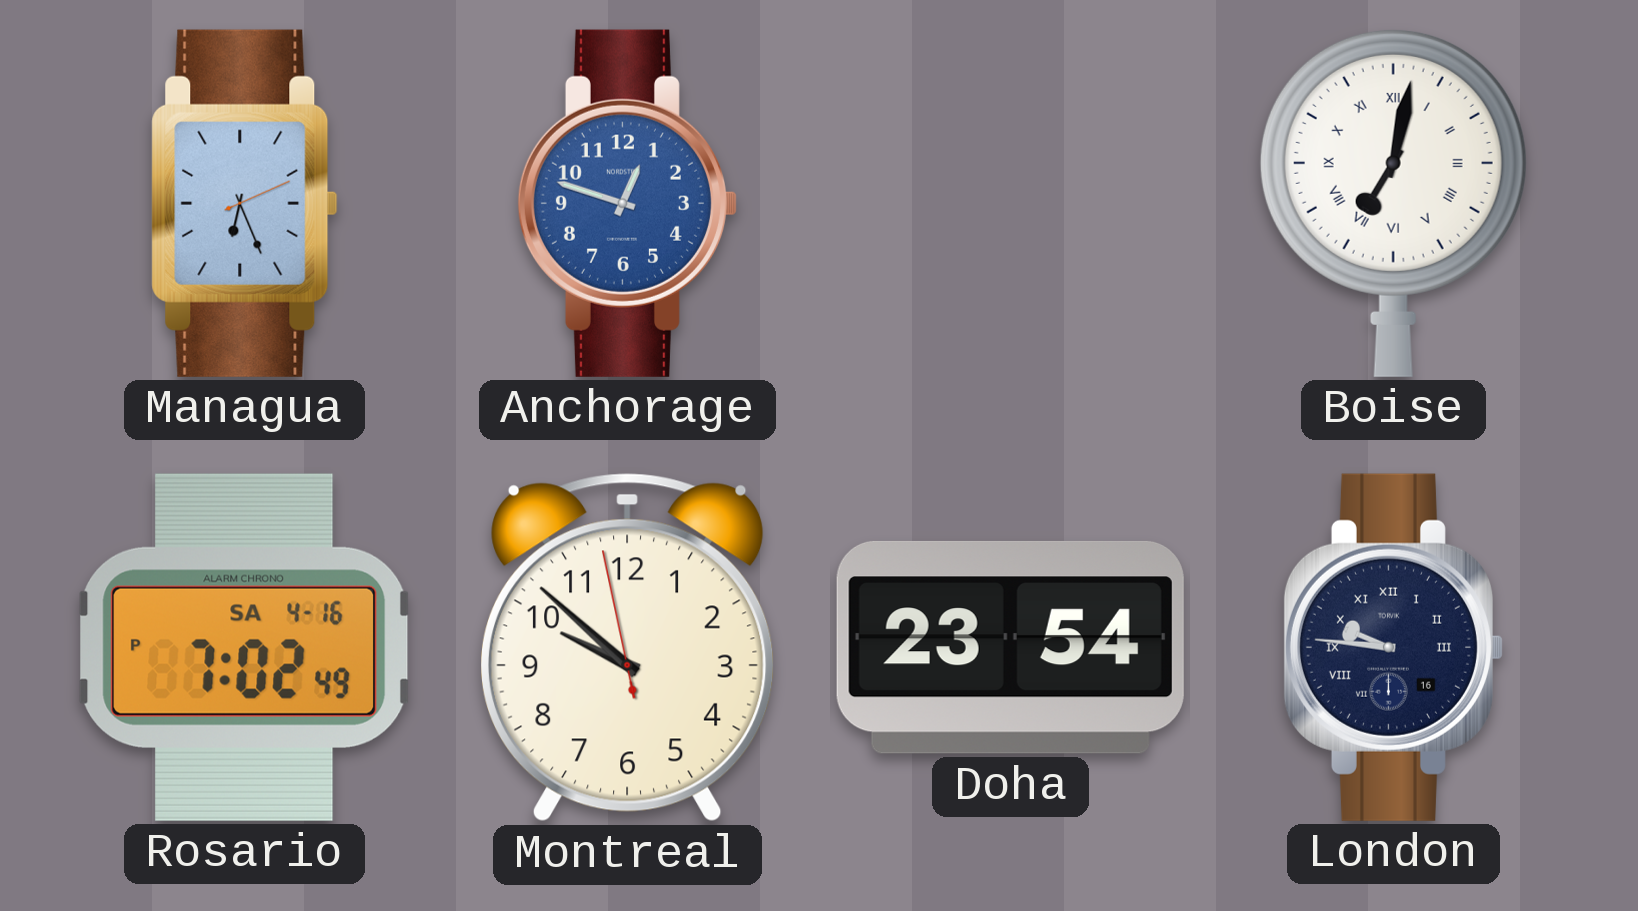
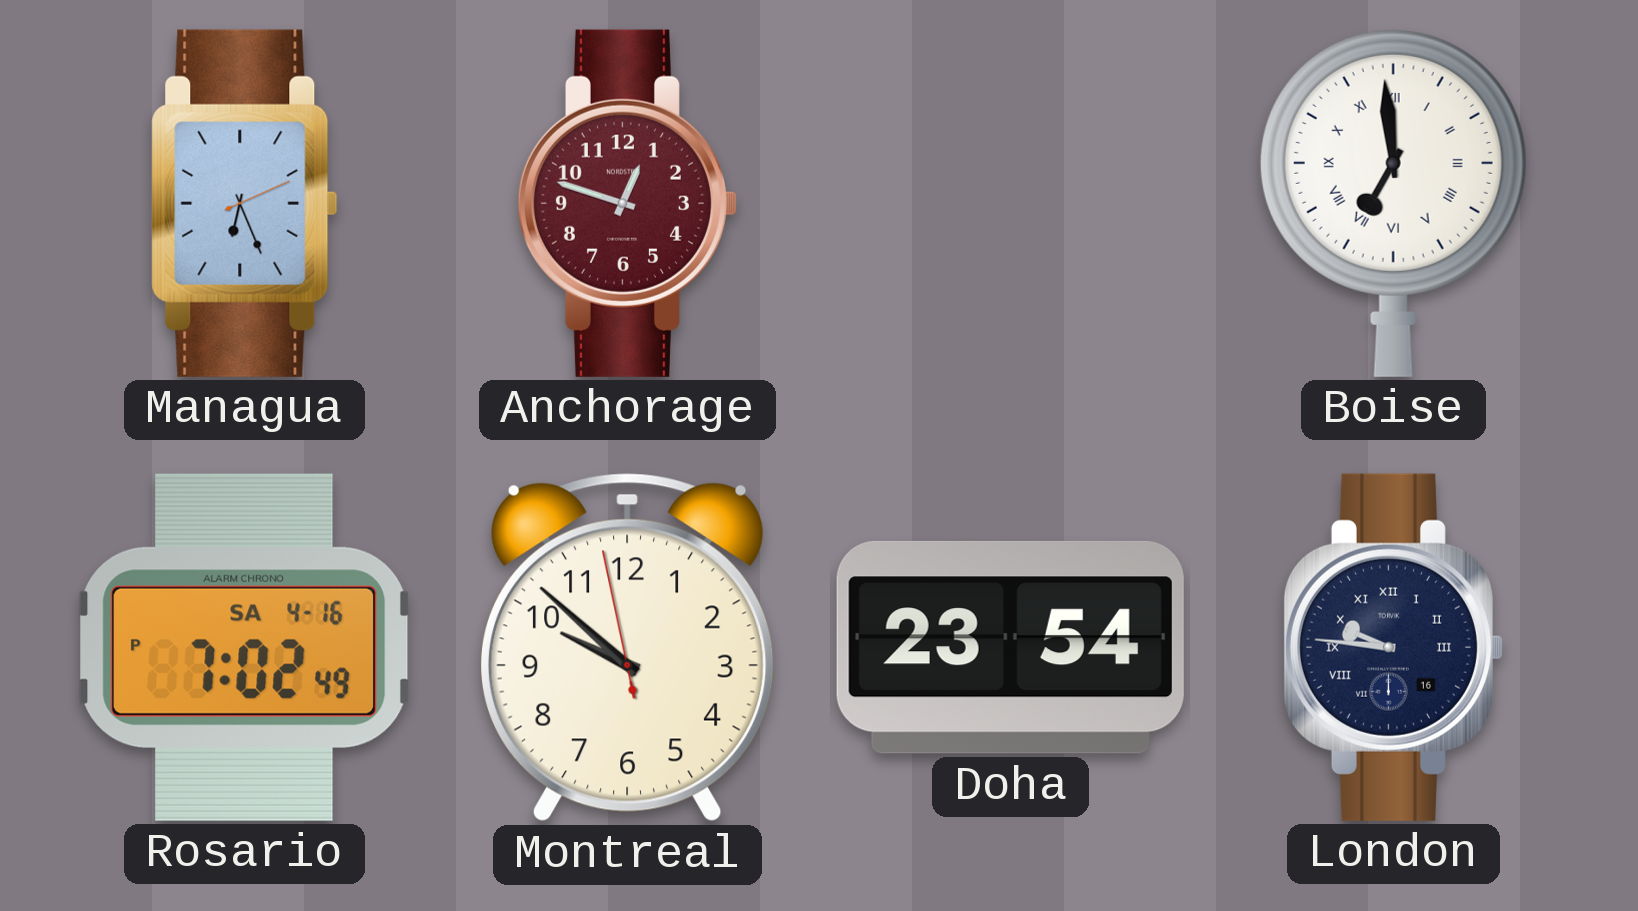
Anchorage dial: blue -> burgundy
Boise: 7:02 -> 6:59
